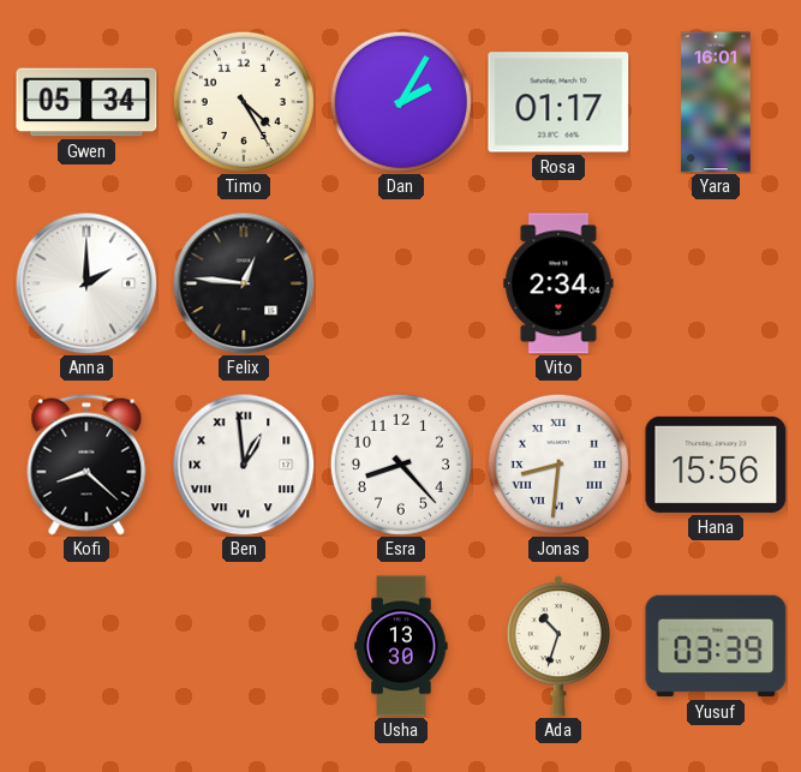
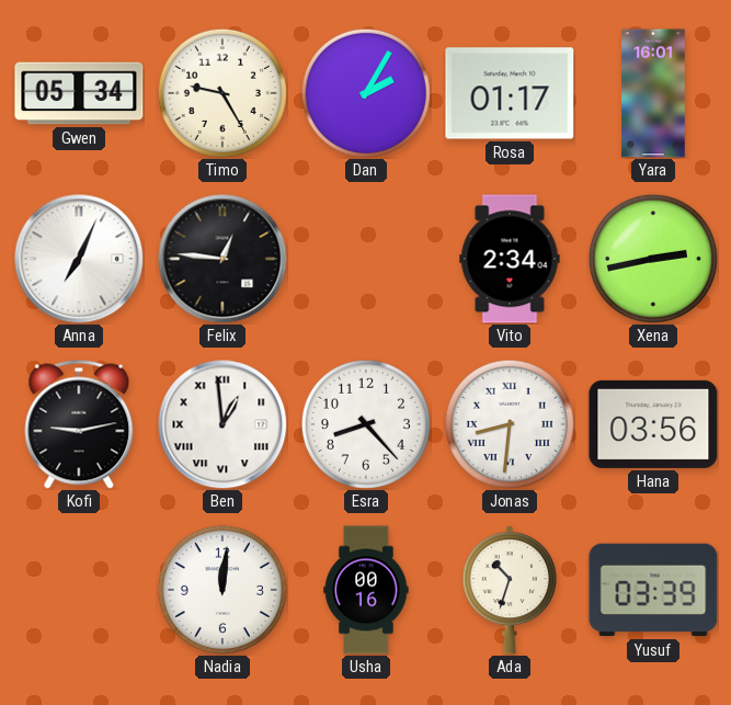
Timo: 4:25 -> 9:25
Anna: 2:00 -> 7:04
Xena: none -> 2:43
Kofi: 8:22 -> 9:13
Hana: 15:56 -> 03:56
Nadia: none -> 12:01
Usha: 13:30 -> 00:16
